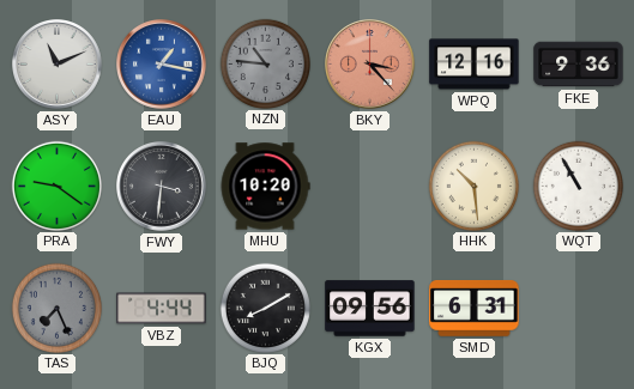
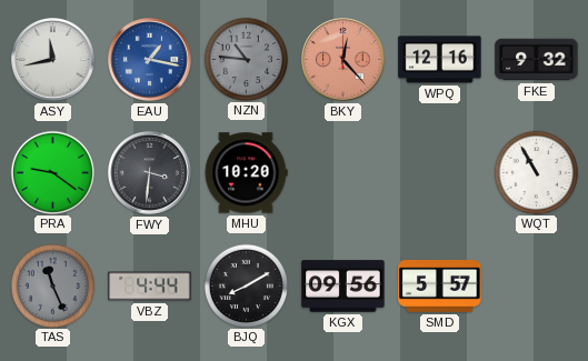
ASY: 11:11 -> 11:43
BKY: 3:23 -> 12:23
FKE: 9:36 -> 9:32
HHK: 10:29 -> none
TAS: 7:26 -> 11:26
SMD: 6:31 -> 5:57
